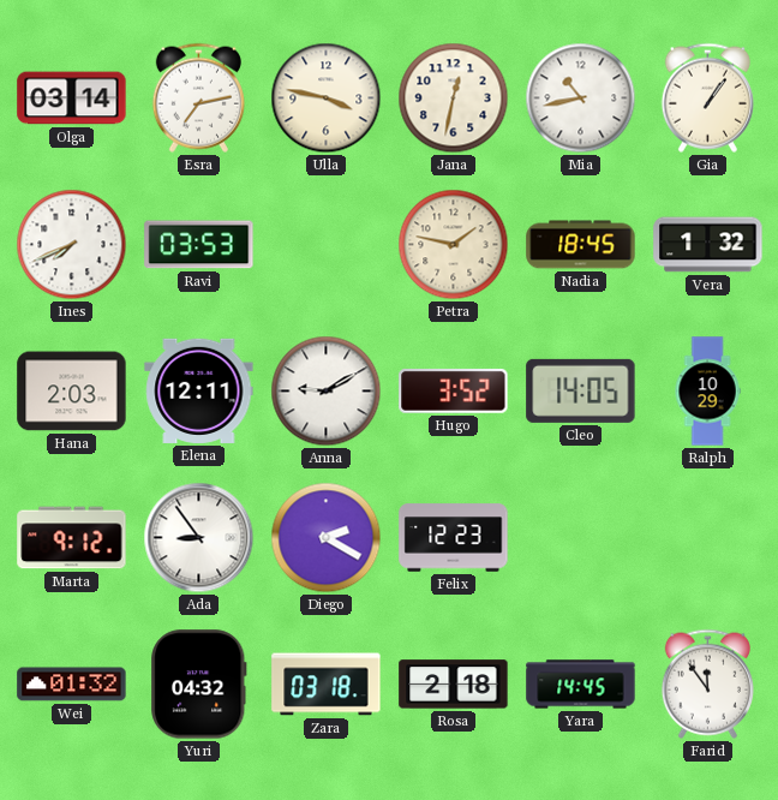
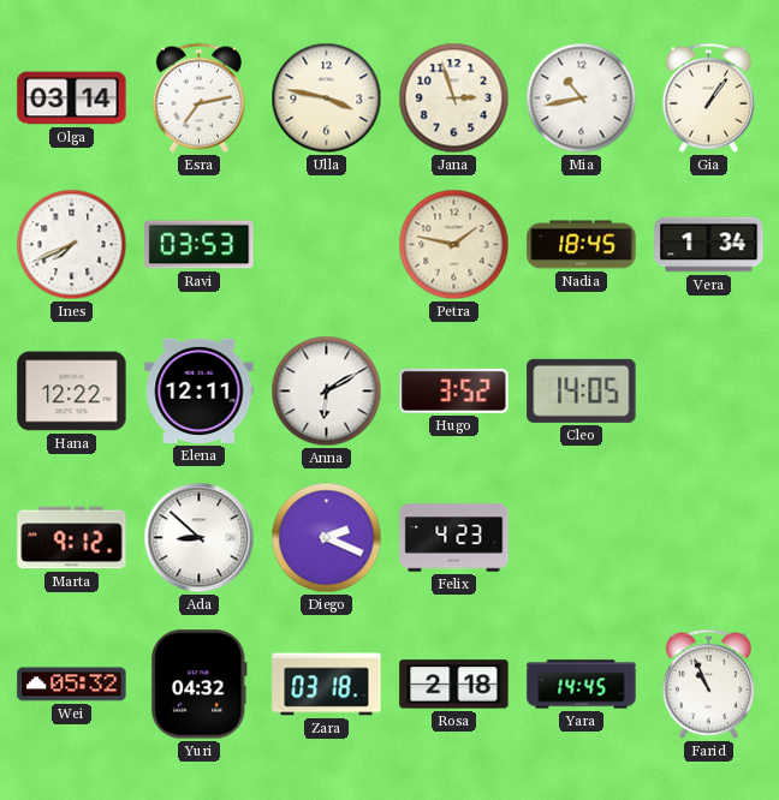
Jana: 12:32 -> 2:57
Vera: 1:32 -> 1:34
Hana: 2:03 -> 12:22
Anna: 9:10 -> 6:10
Ralph: 10:29 -> none
Ada: 8:54 -> 8:52
Diego: 2:20 -> 2:19
Felix: 12:23 -> 4:23
Wei: 01:32 -> 05:32
Farid: 11:54 -> 10:56
